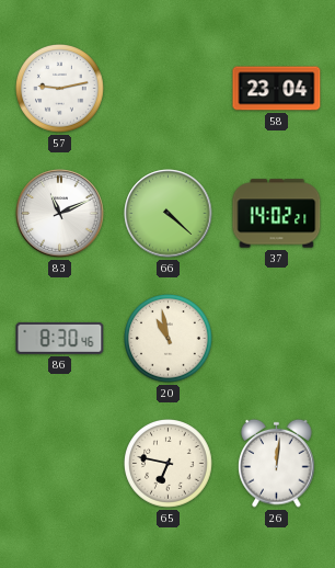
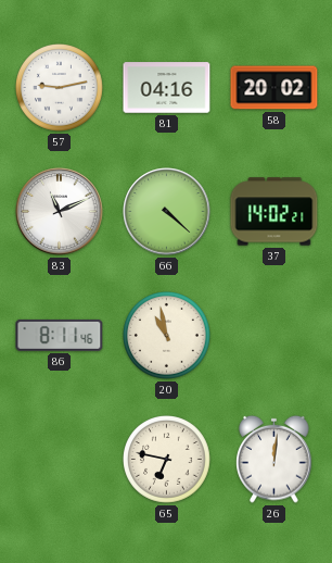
81: none -> 04:16
58: 23:04 -> 20:02
86: 8:30 -> 8:11
